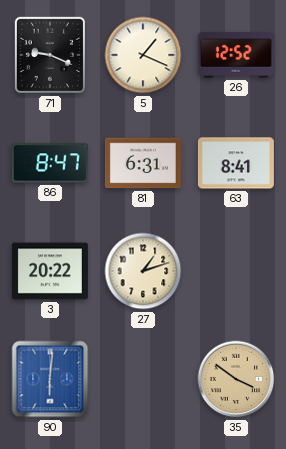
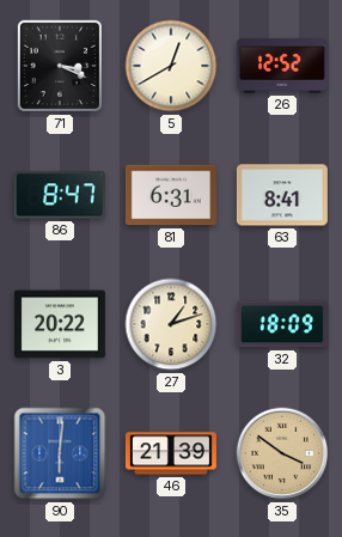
71: 9:19 -> 3:19
5: 1:19 -> 12:40
32: none -> 18:09
46: none -> 21:39
